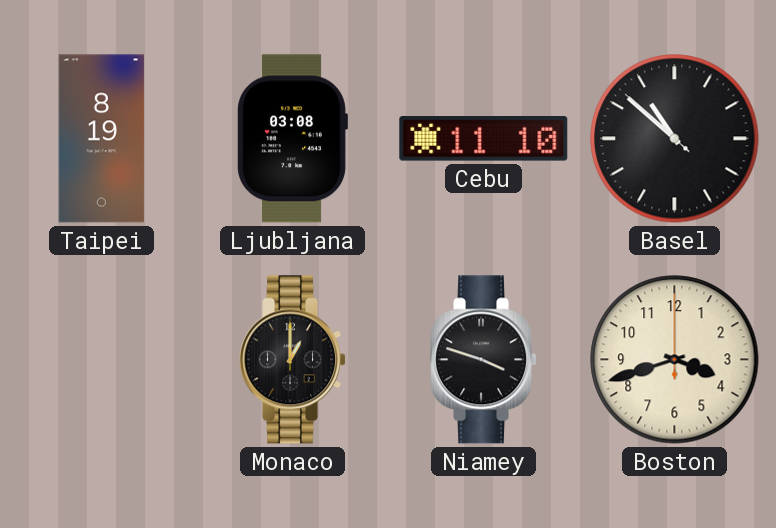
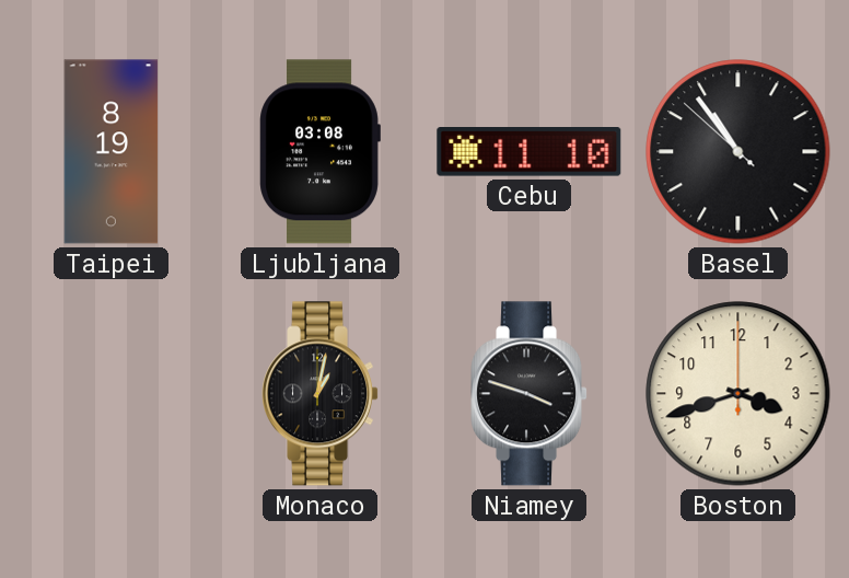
Basel: 10:51 -> 10:53
Monaco: 1:00 -> 1:02
